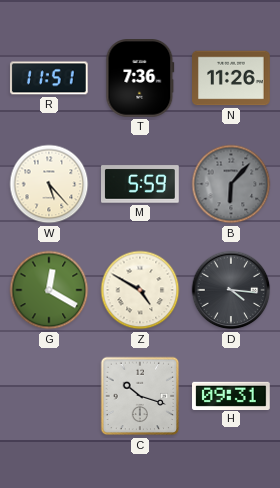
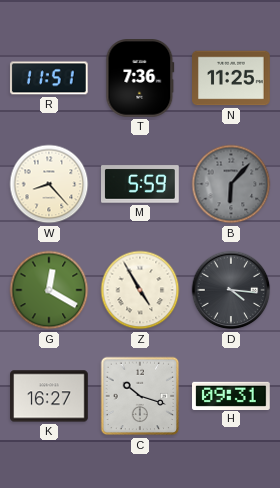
N: 11:26 -> 11:25
W: 5:23 -> 8:23
Z: 4:50 -> 4:55
K: none -> 16:27
